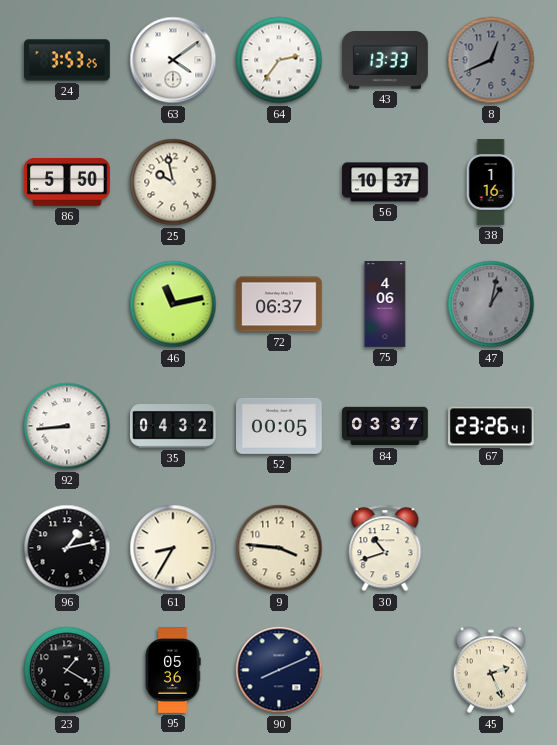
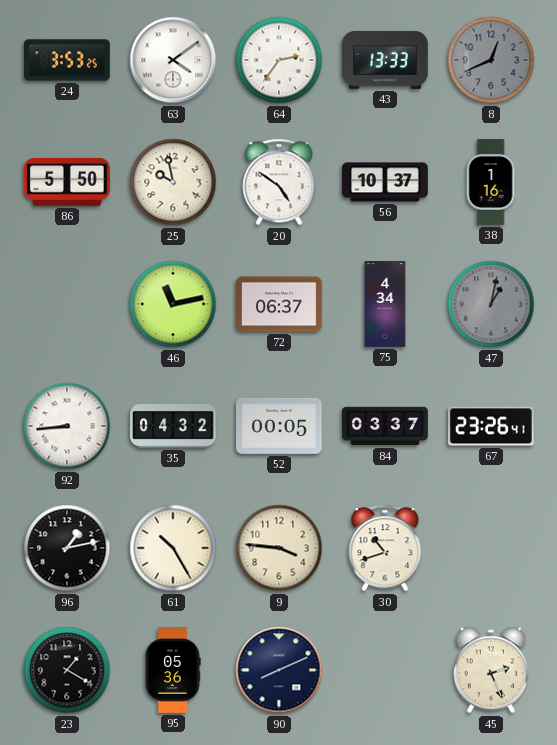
20: none -> 4:51
75: 4:06 -> 4:34
61: 8:35 -> 10:25
